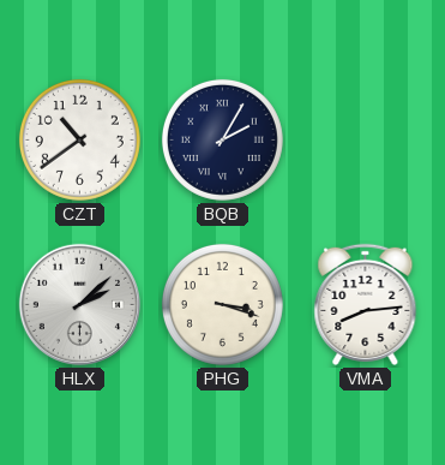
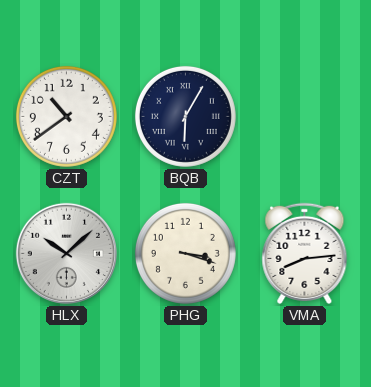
BQB: 2:05 -> 6:05
HLX: 2:08 -> 10:08
